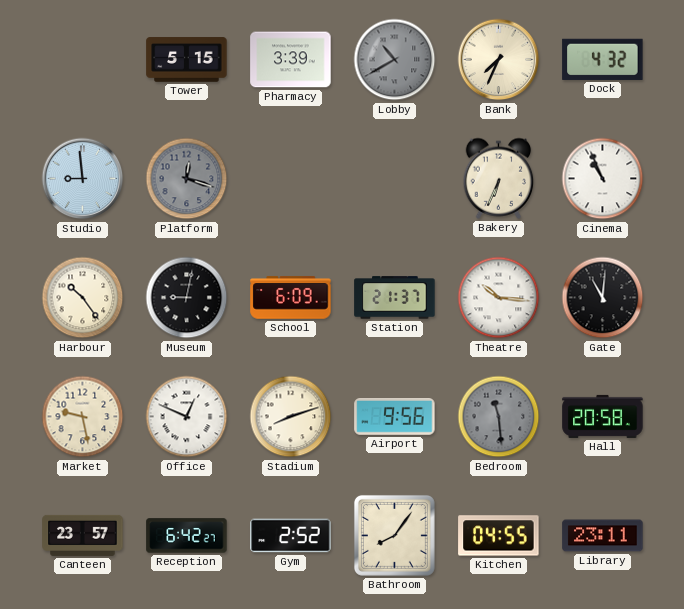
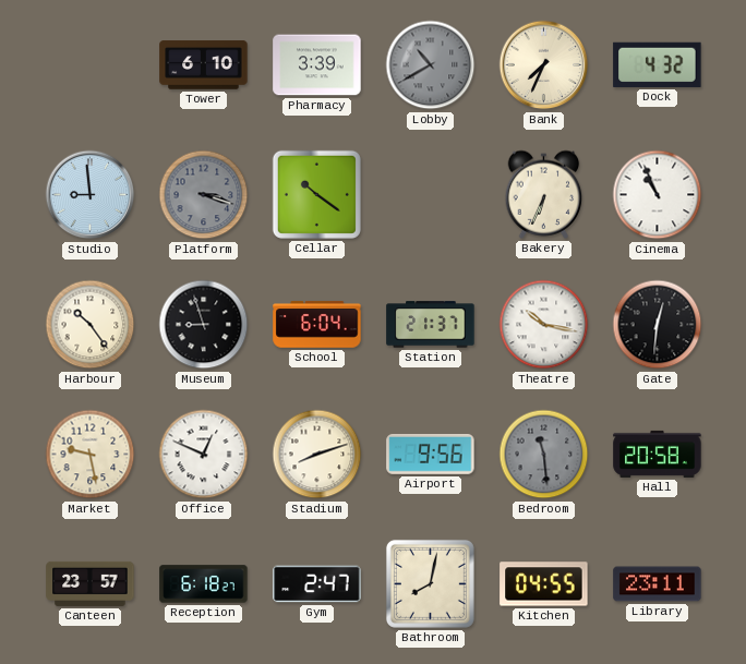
Tower: 5:15 -> 6:10
Platform: 12:18 -> 3:18
Cellar: none -> 10:21
Museum: 9:02 -> 8:57
School: 6:09 -> 6:04
Theatre: 10:16 -> 10:17
Gate: 11:01 -> 12:31
Reception: 6:42 -> 6:18
Gym: 2:52 -> 2:47
Bathroom: 8:06 -> 8:02
